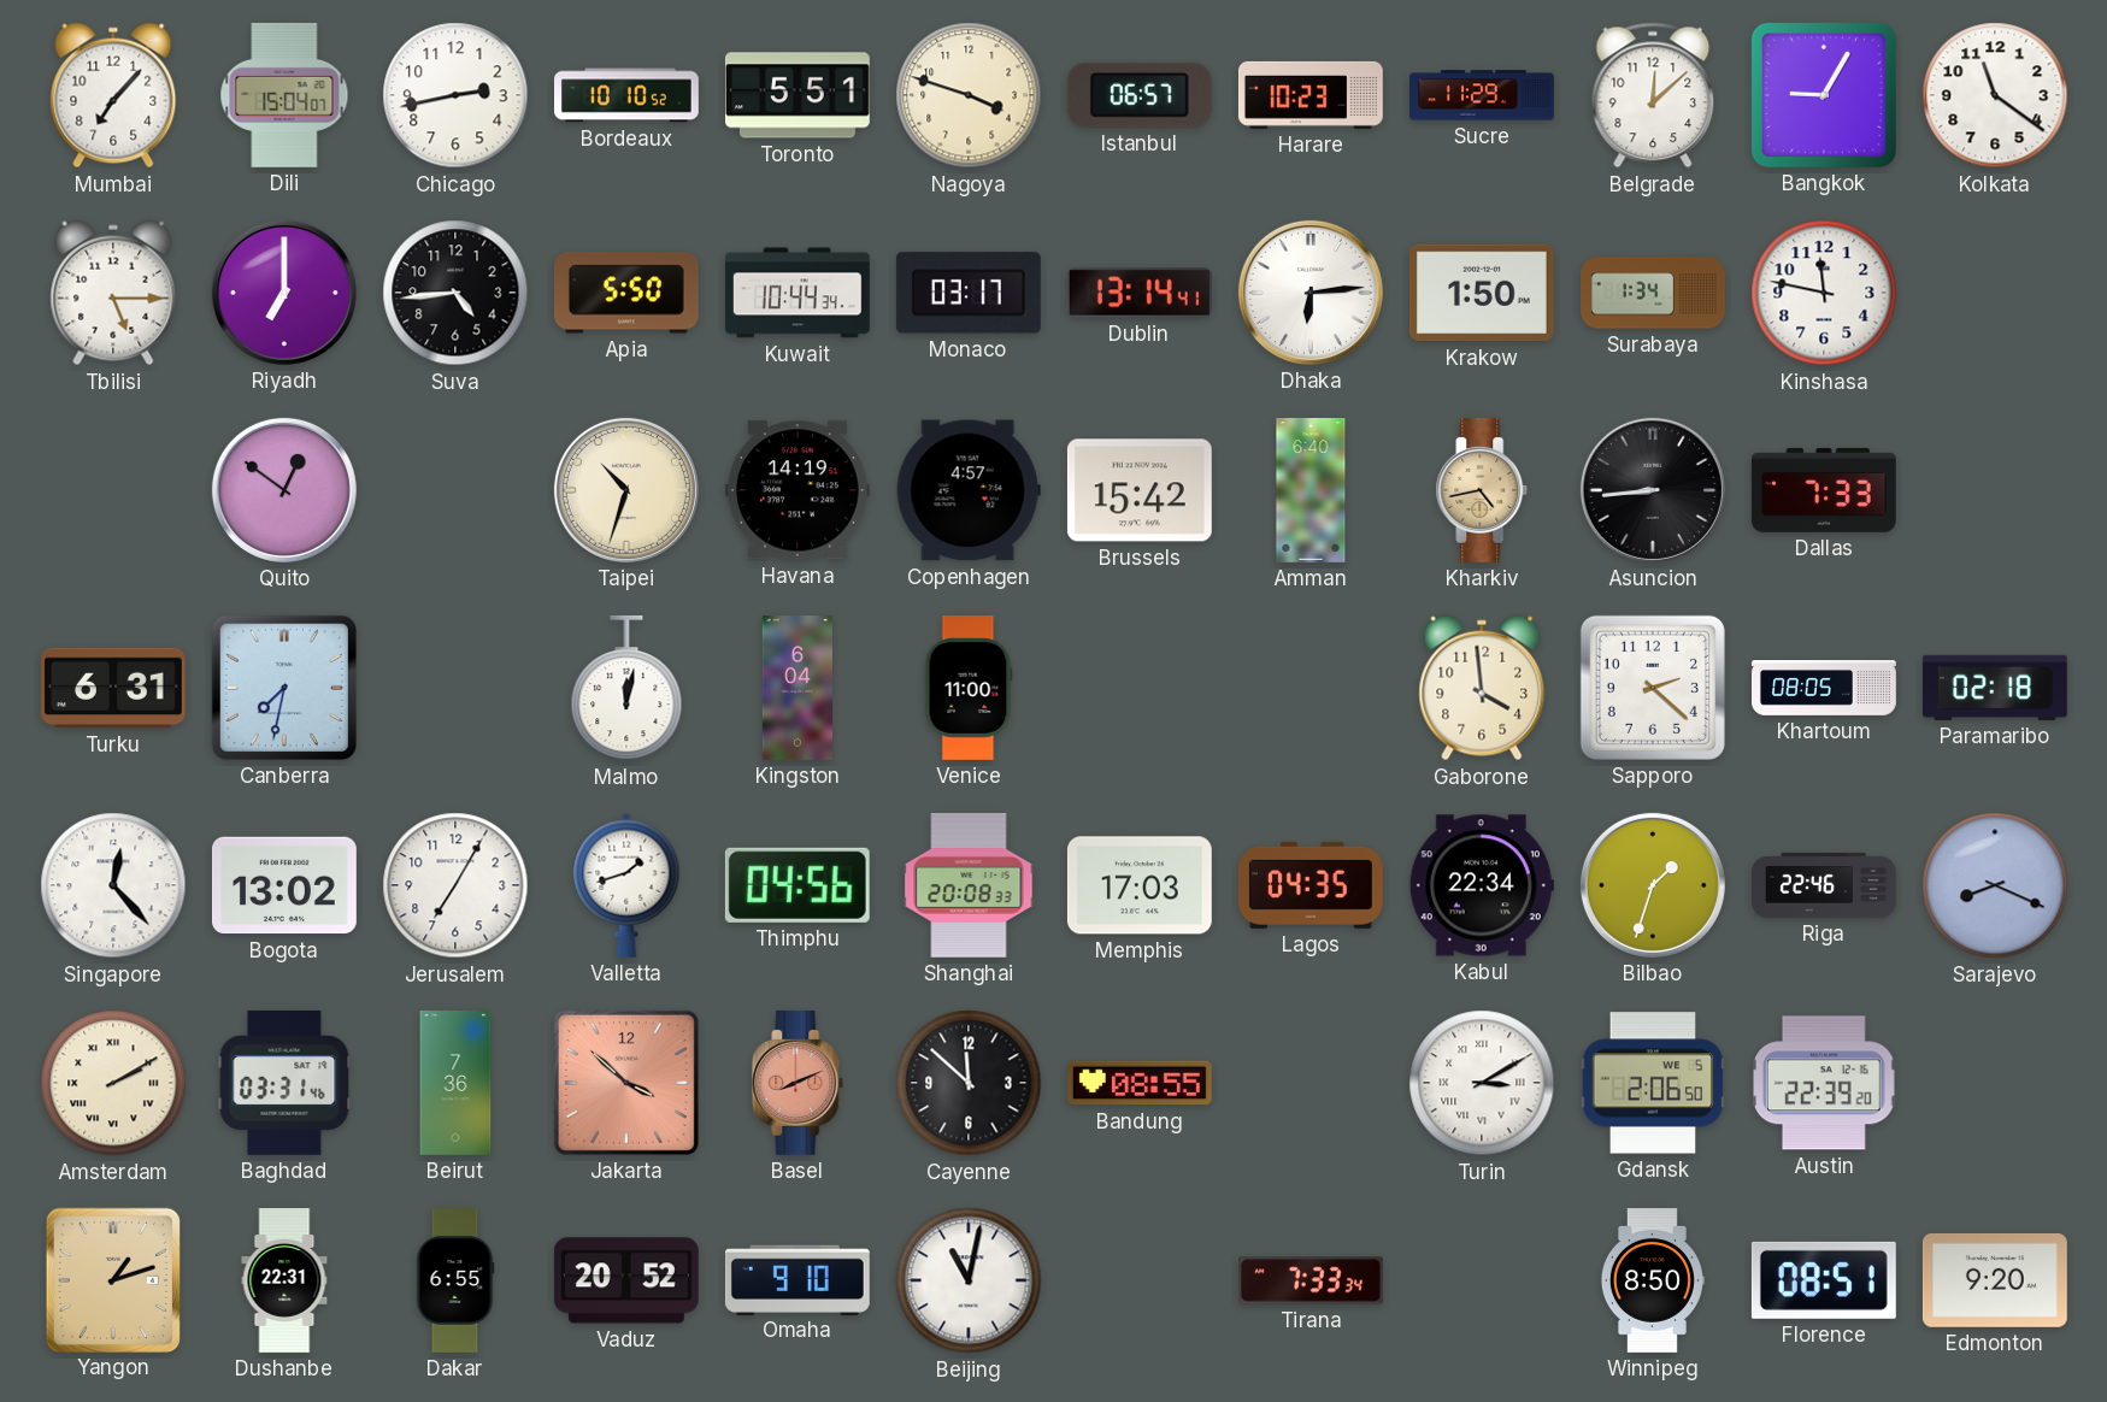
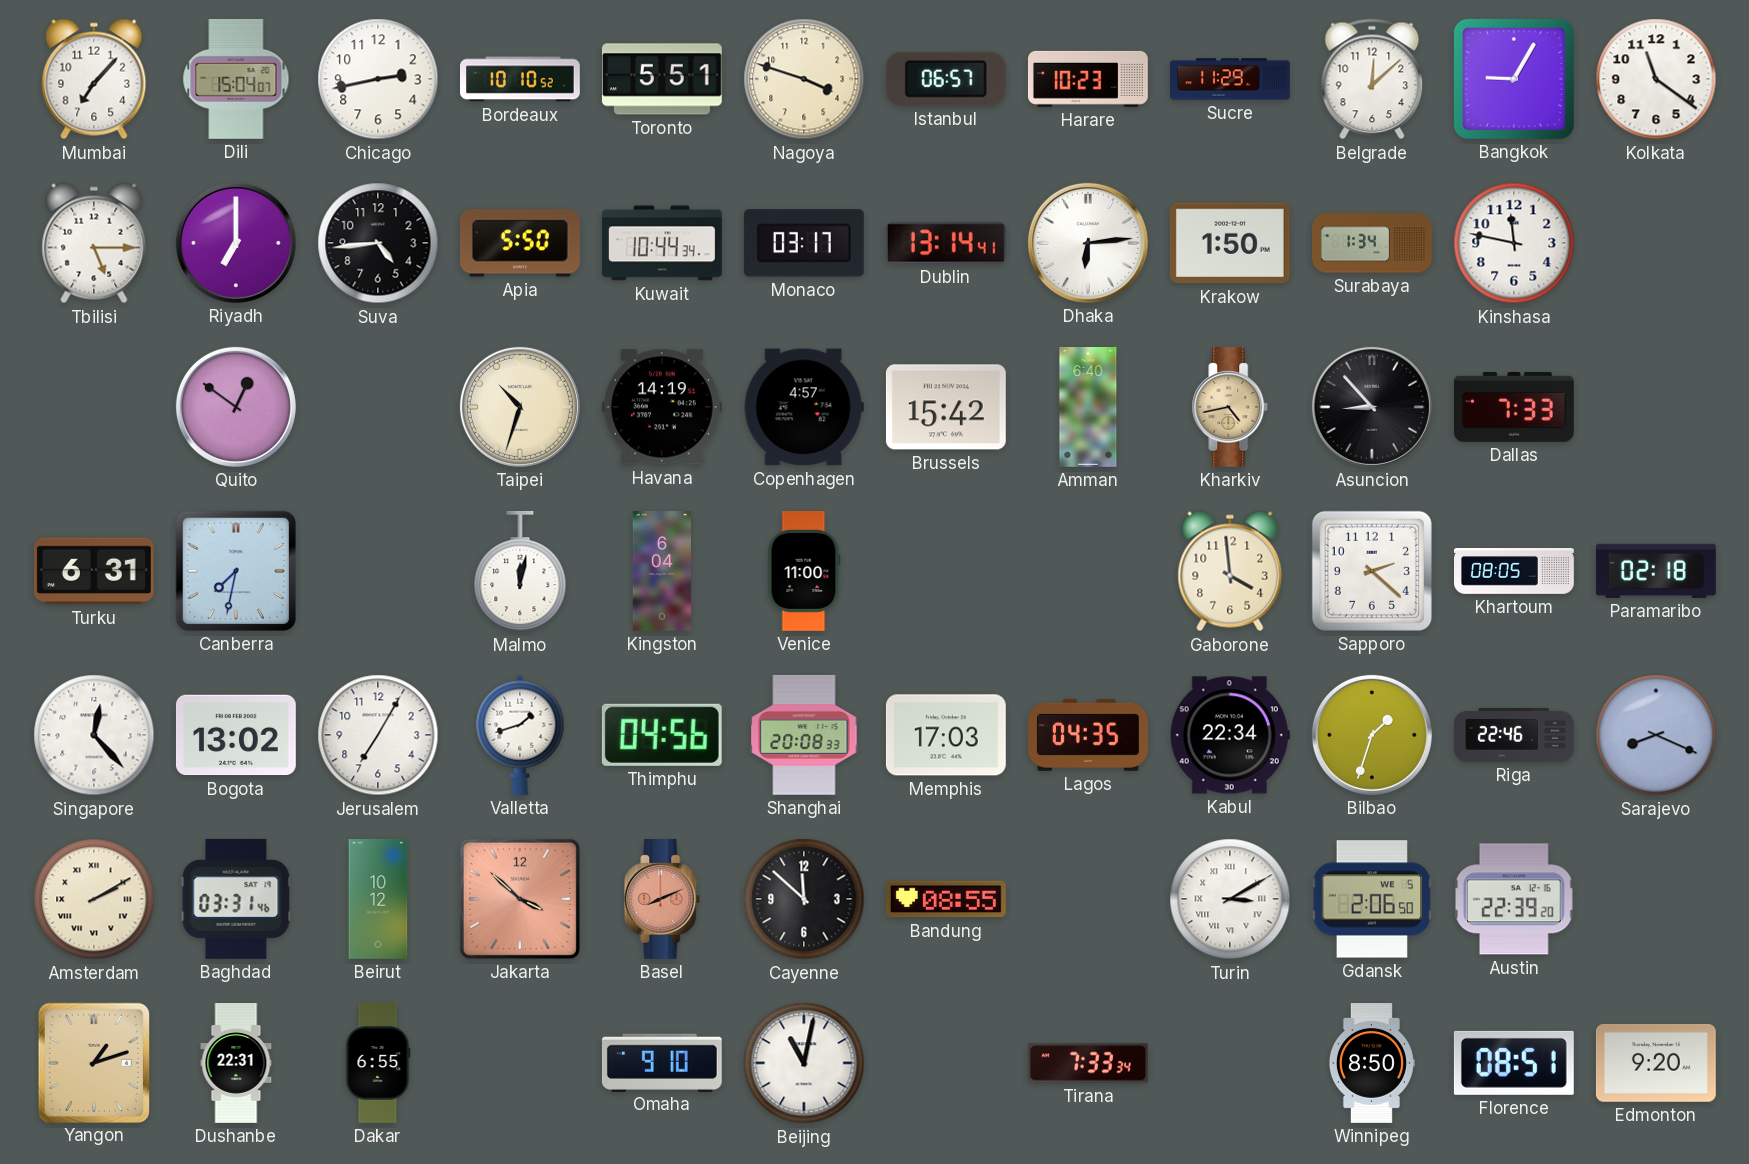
Asuncion: 8:44 -> 8:53
Beirut: 7:36 -> 10:12
Vaduz: 20:52 -> none
